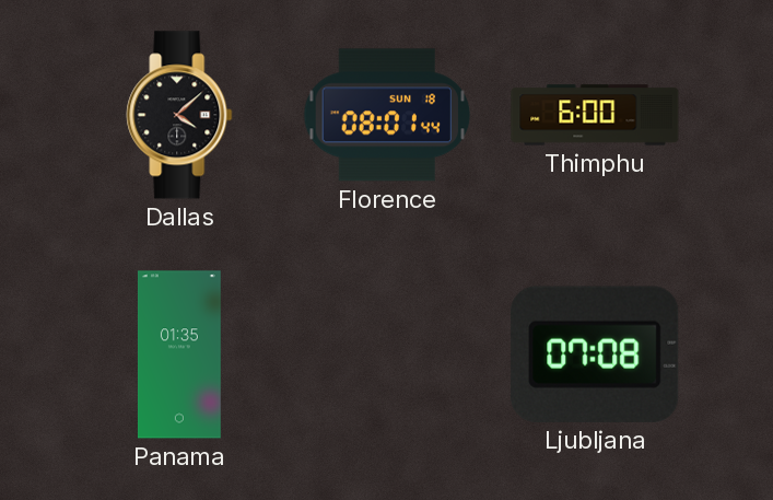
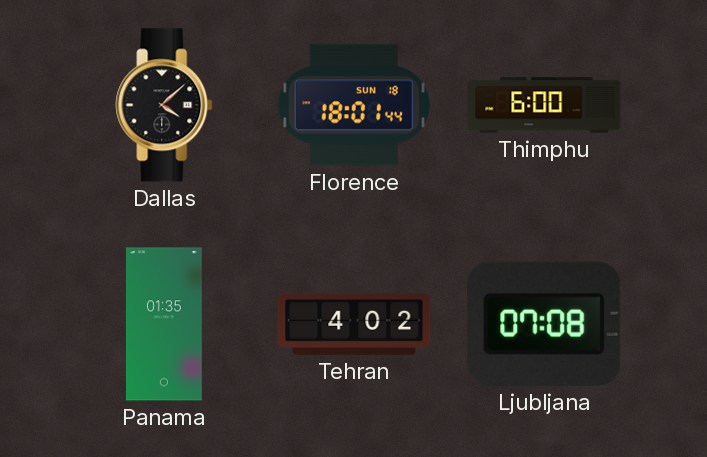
Florence: 08:01 -> 18:01
Tehran: none -> 4:02
